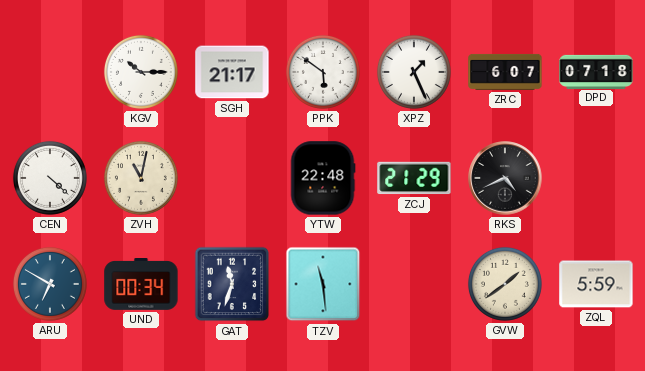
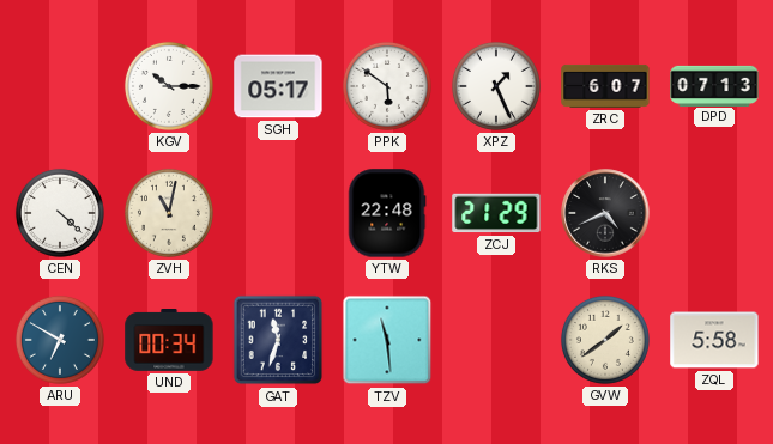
SGH: 21:17 -> 05:17
DPD: 07:18 -> 07:13
ZQL: 5:59 -> 5:58
